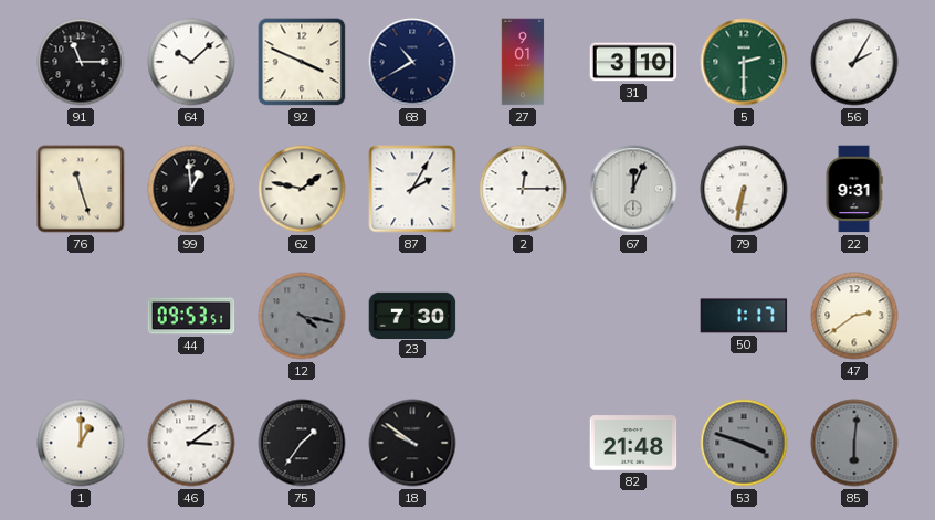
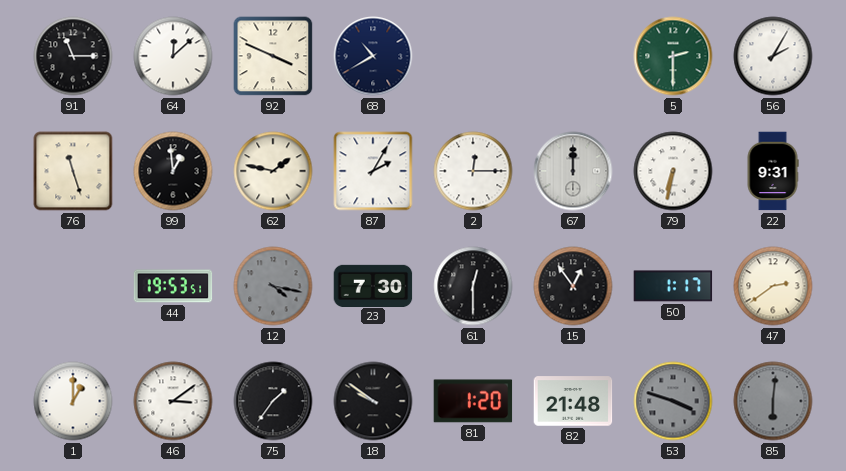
64: 10:08 -> 12:08
27: 9:01 -> none
31: 3:10 -> none
67: 12:04 -> 12:00
44: 09:53 -> 19:53
61: none -> 12:30
15: none -> 12:54
81: none -> 1:20
